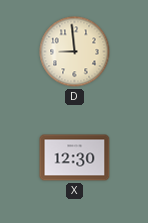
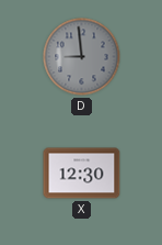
D dial: cream -> grey
